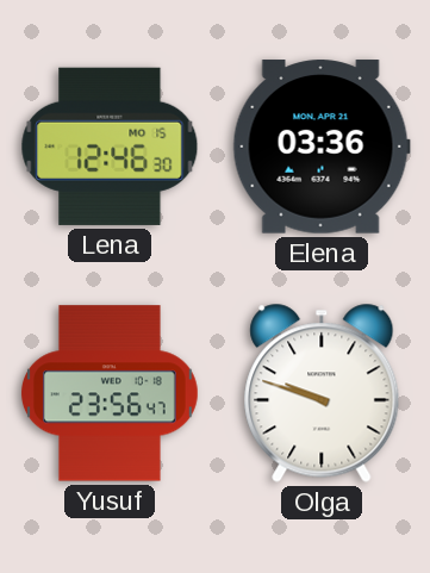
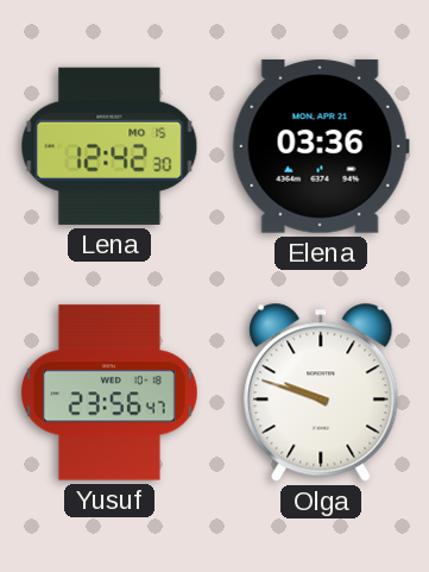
Lena: 12:46 -> 12:42
